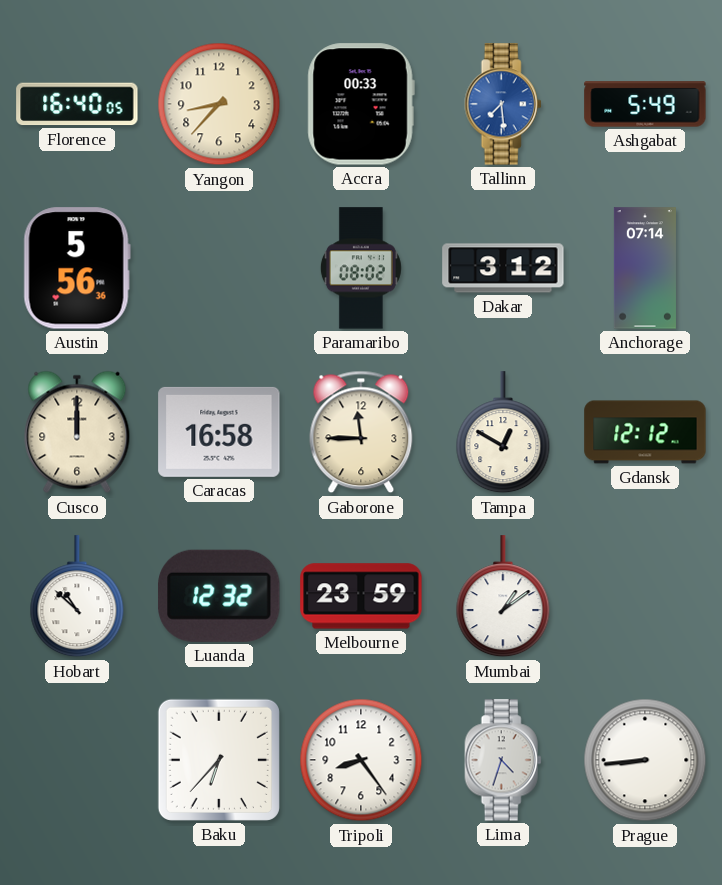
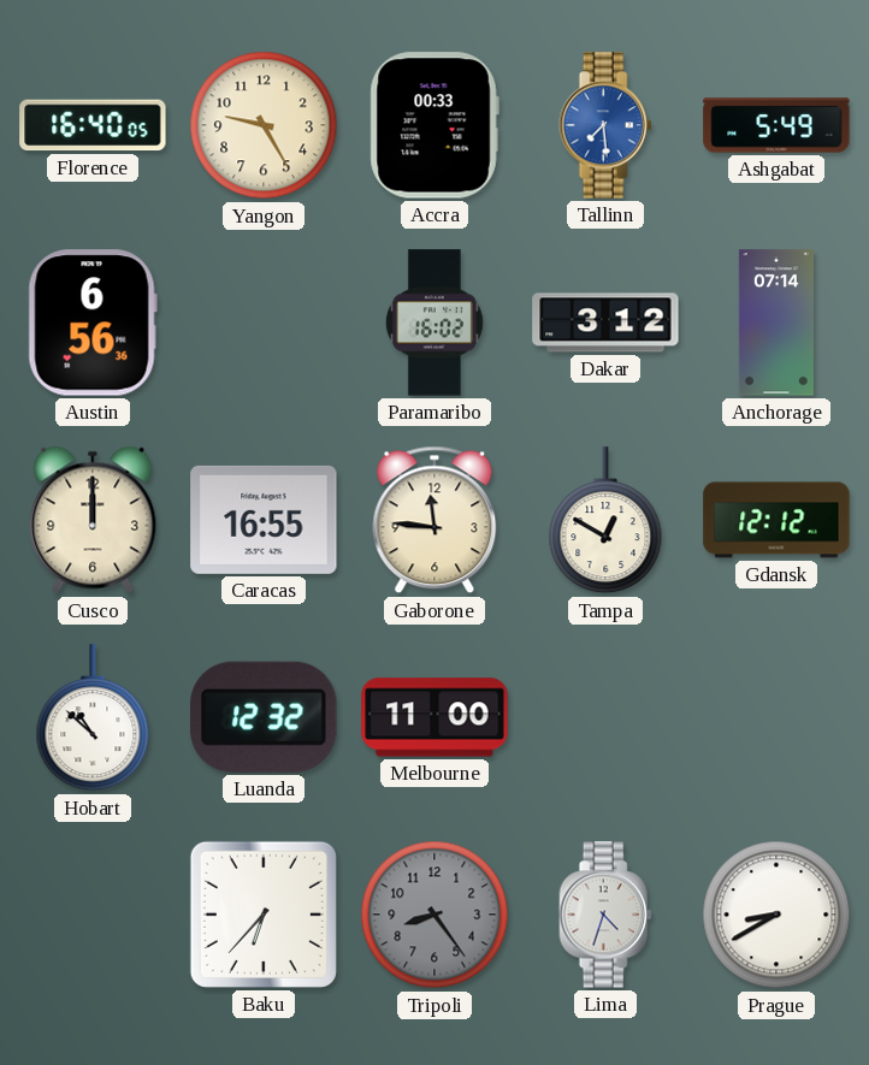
Yangon: 8:37 -> 9:25
Austin: 5:56 -> 6:56
Paramaribo: 08:02 -> 16:02
Caracas: 16:58 -> 16:55
Gaborone: 11:45 -> 11:46
Melbourne: 23:59 -> 11:00
Mumbai: 1:09 -> none
Tripoli dial: white -> grey
Prague: 8:44 -> 8:40
